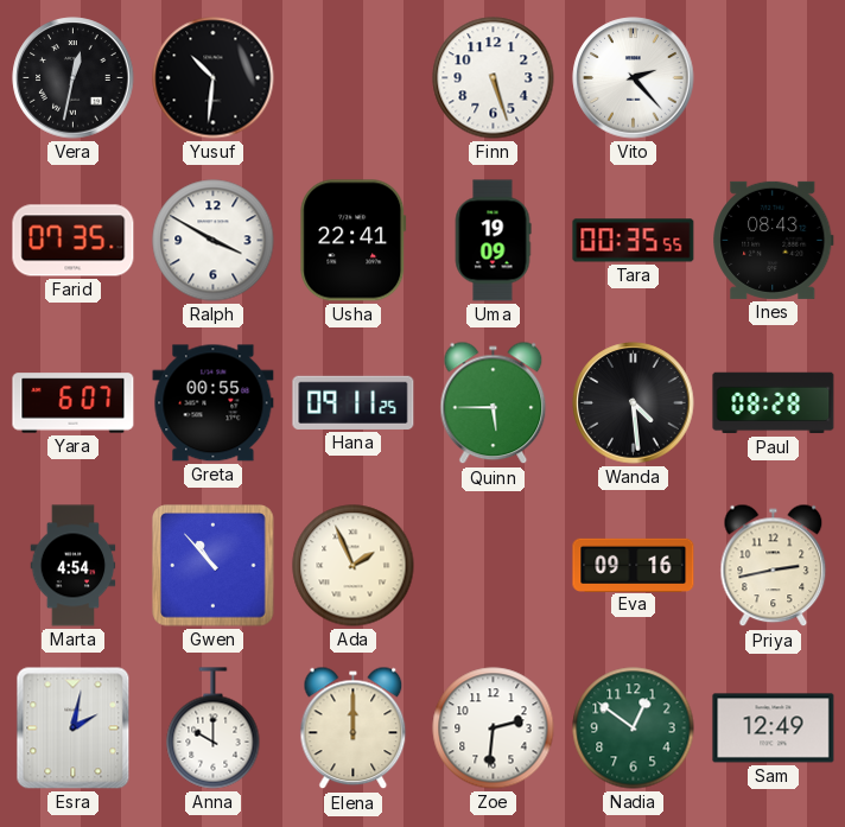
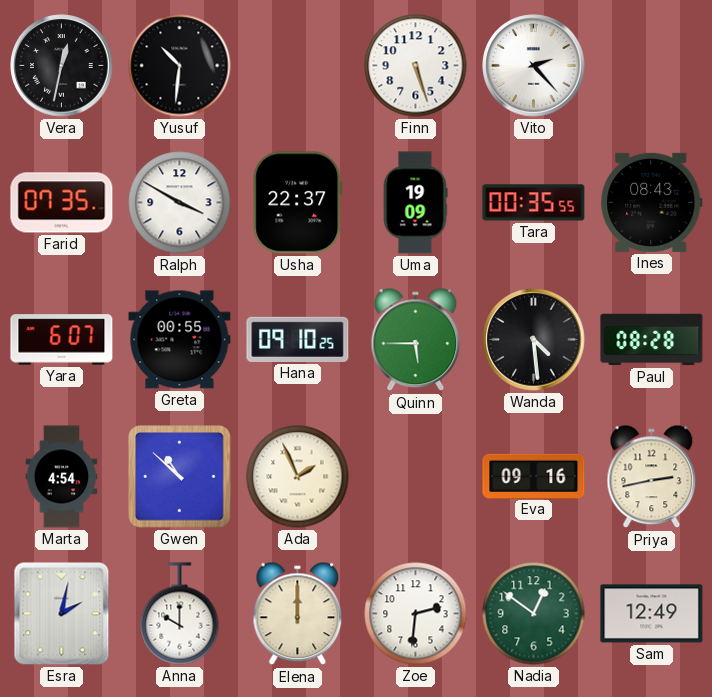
Usha: 22:41 -> 22:37
Hana: 09:11 -> 09:10
Gwen: 10:53 -> 10:52
